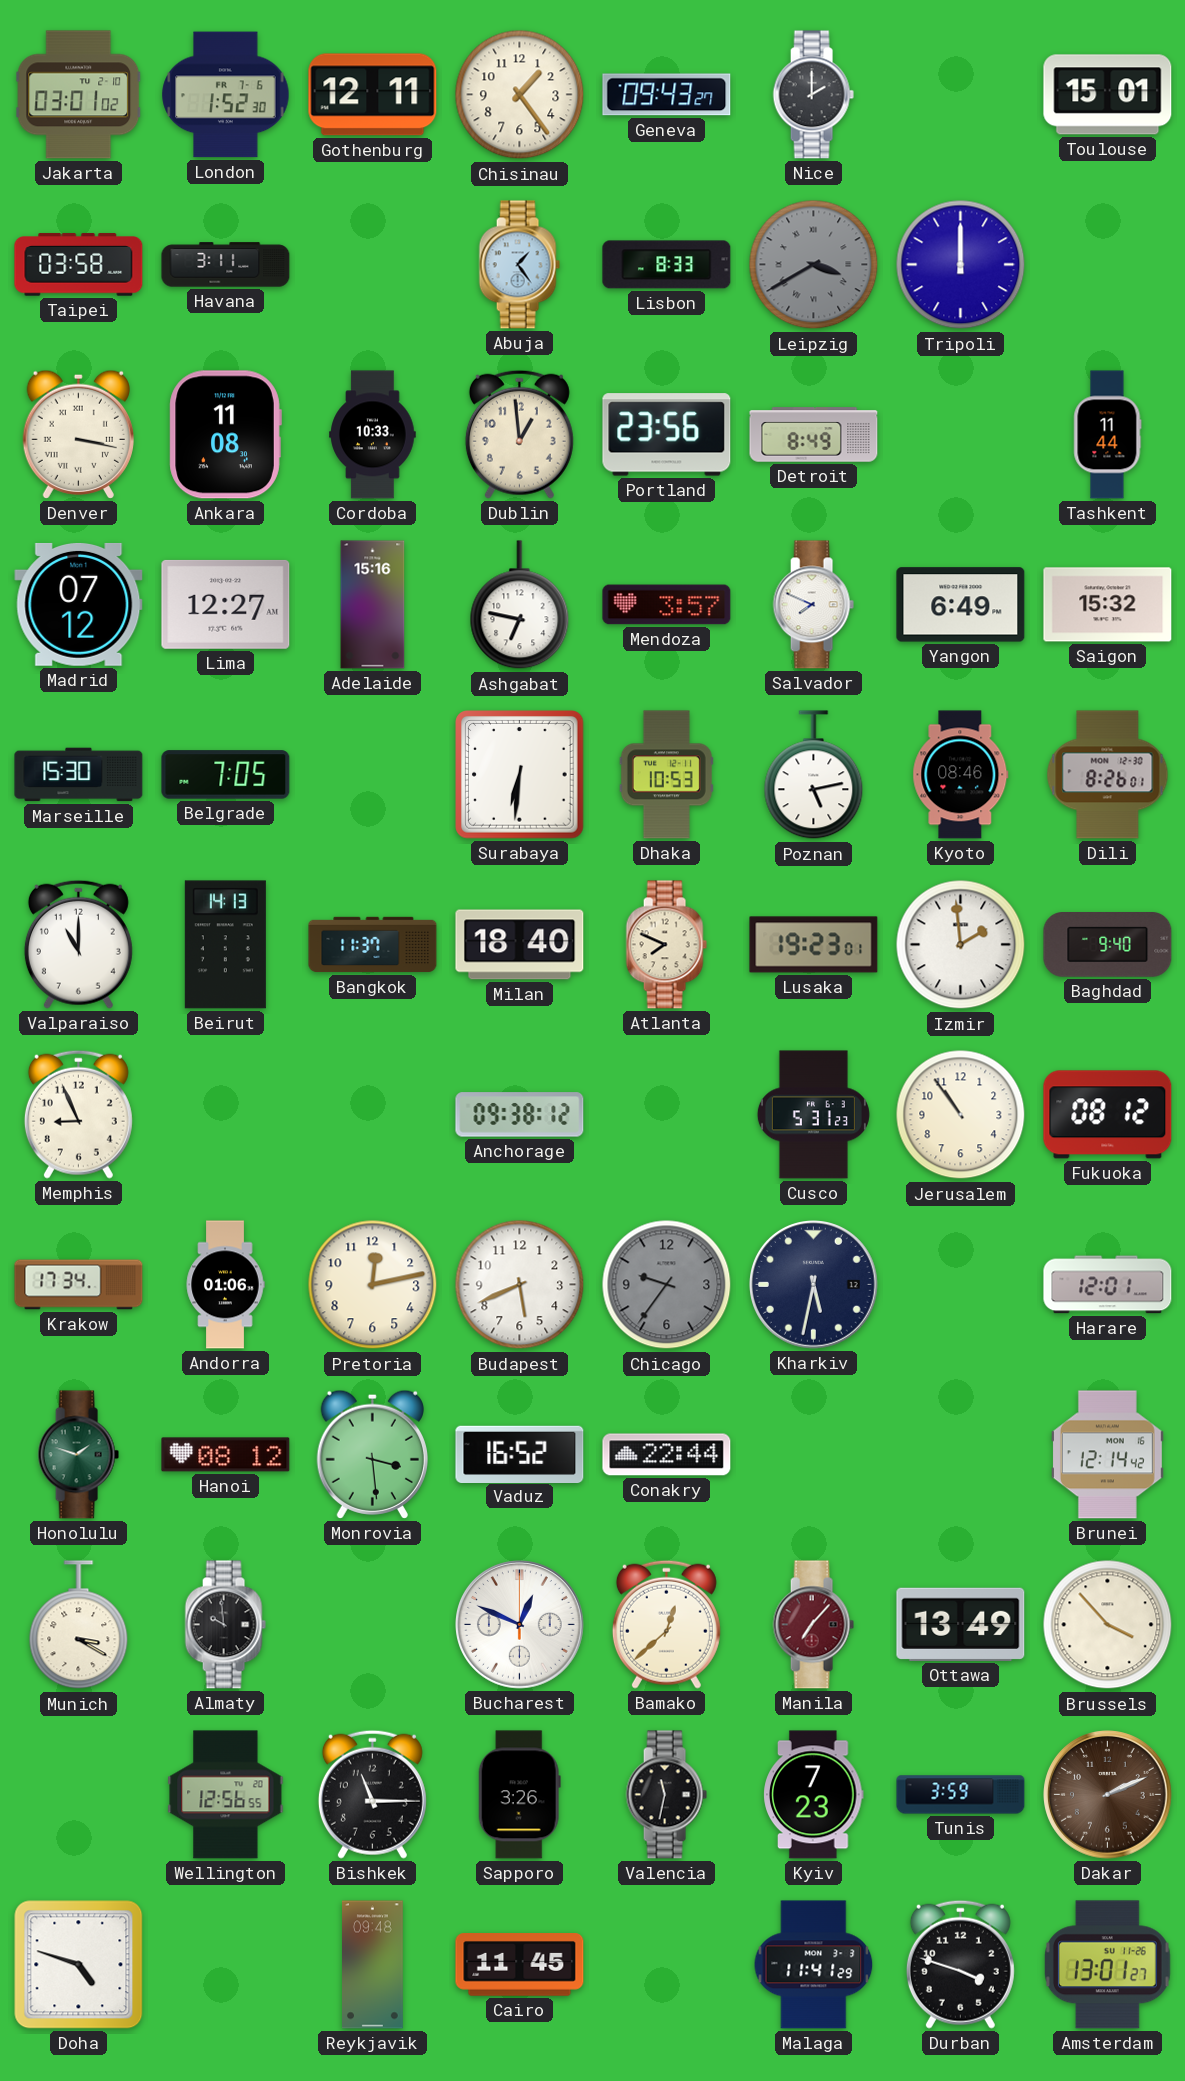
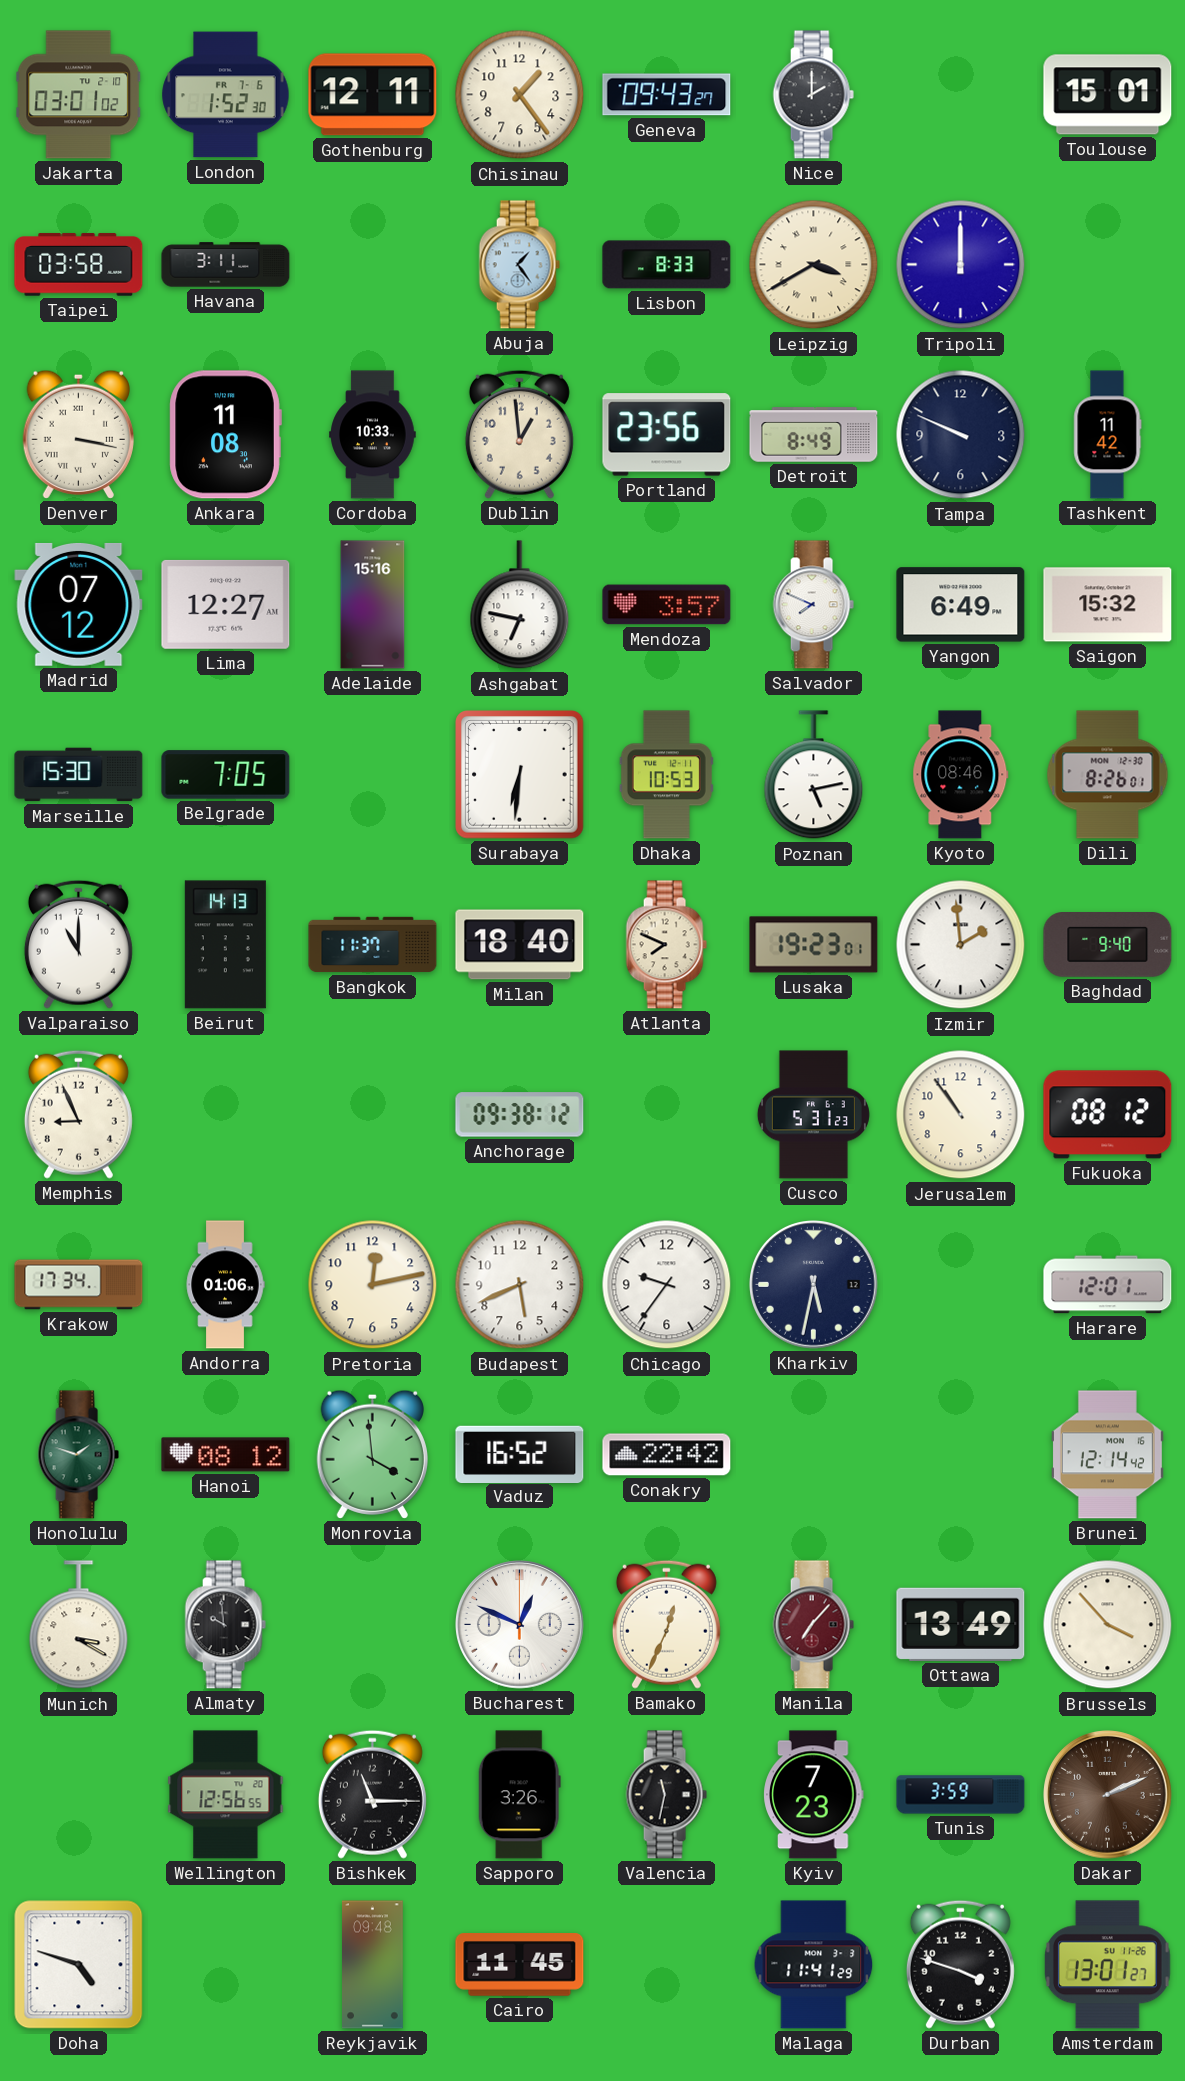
Leipzig dial: grey -> cream
Tampa: none -> 9:49
Tashkent: 11:44 -> 11:42
Chicago dial: grey -> white
Monrovia: 3:29 -> 3:59
Conakry: 22:44 -> 22:42
Bamako: 12:38 -> 12:34
